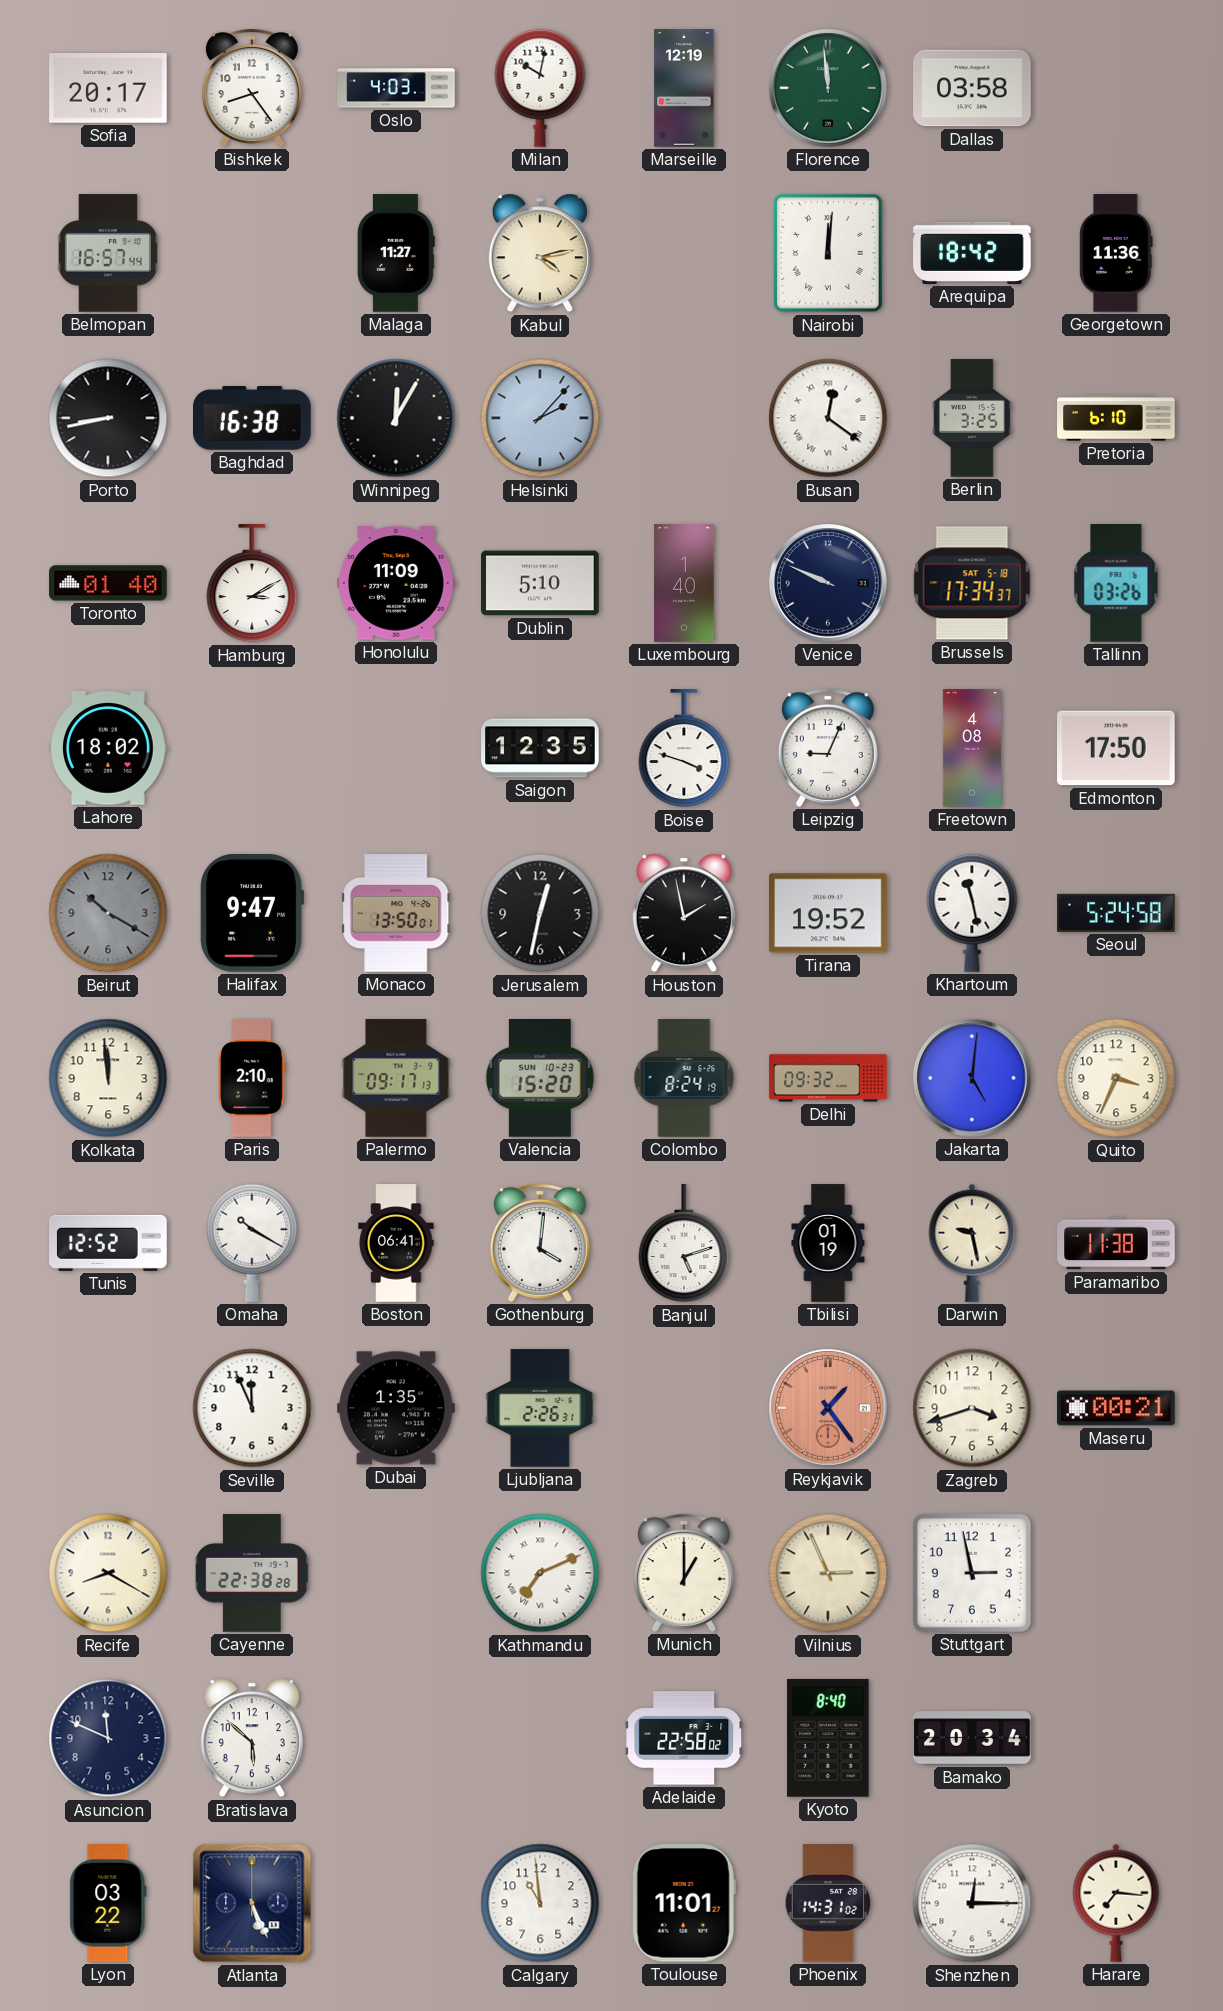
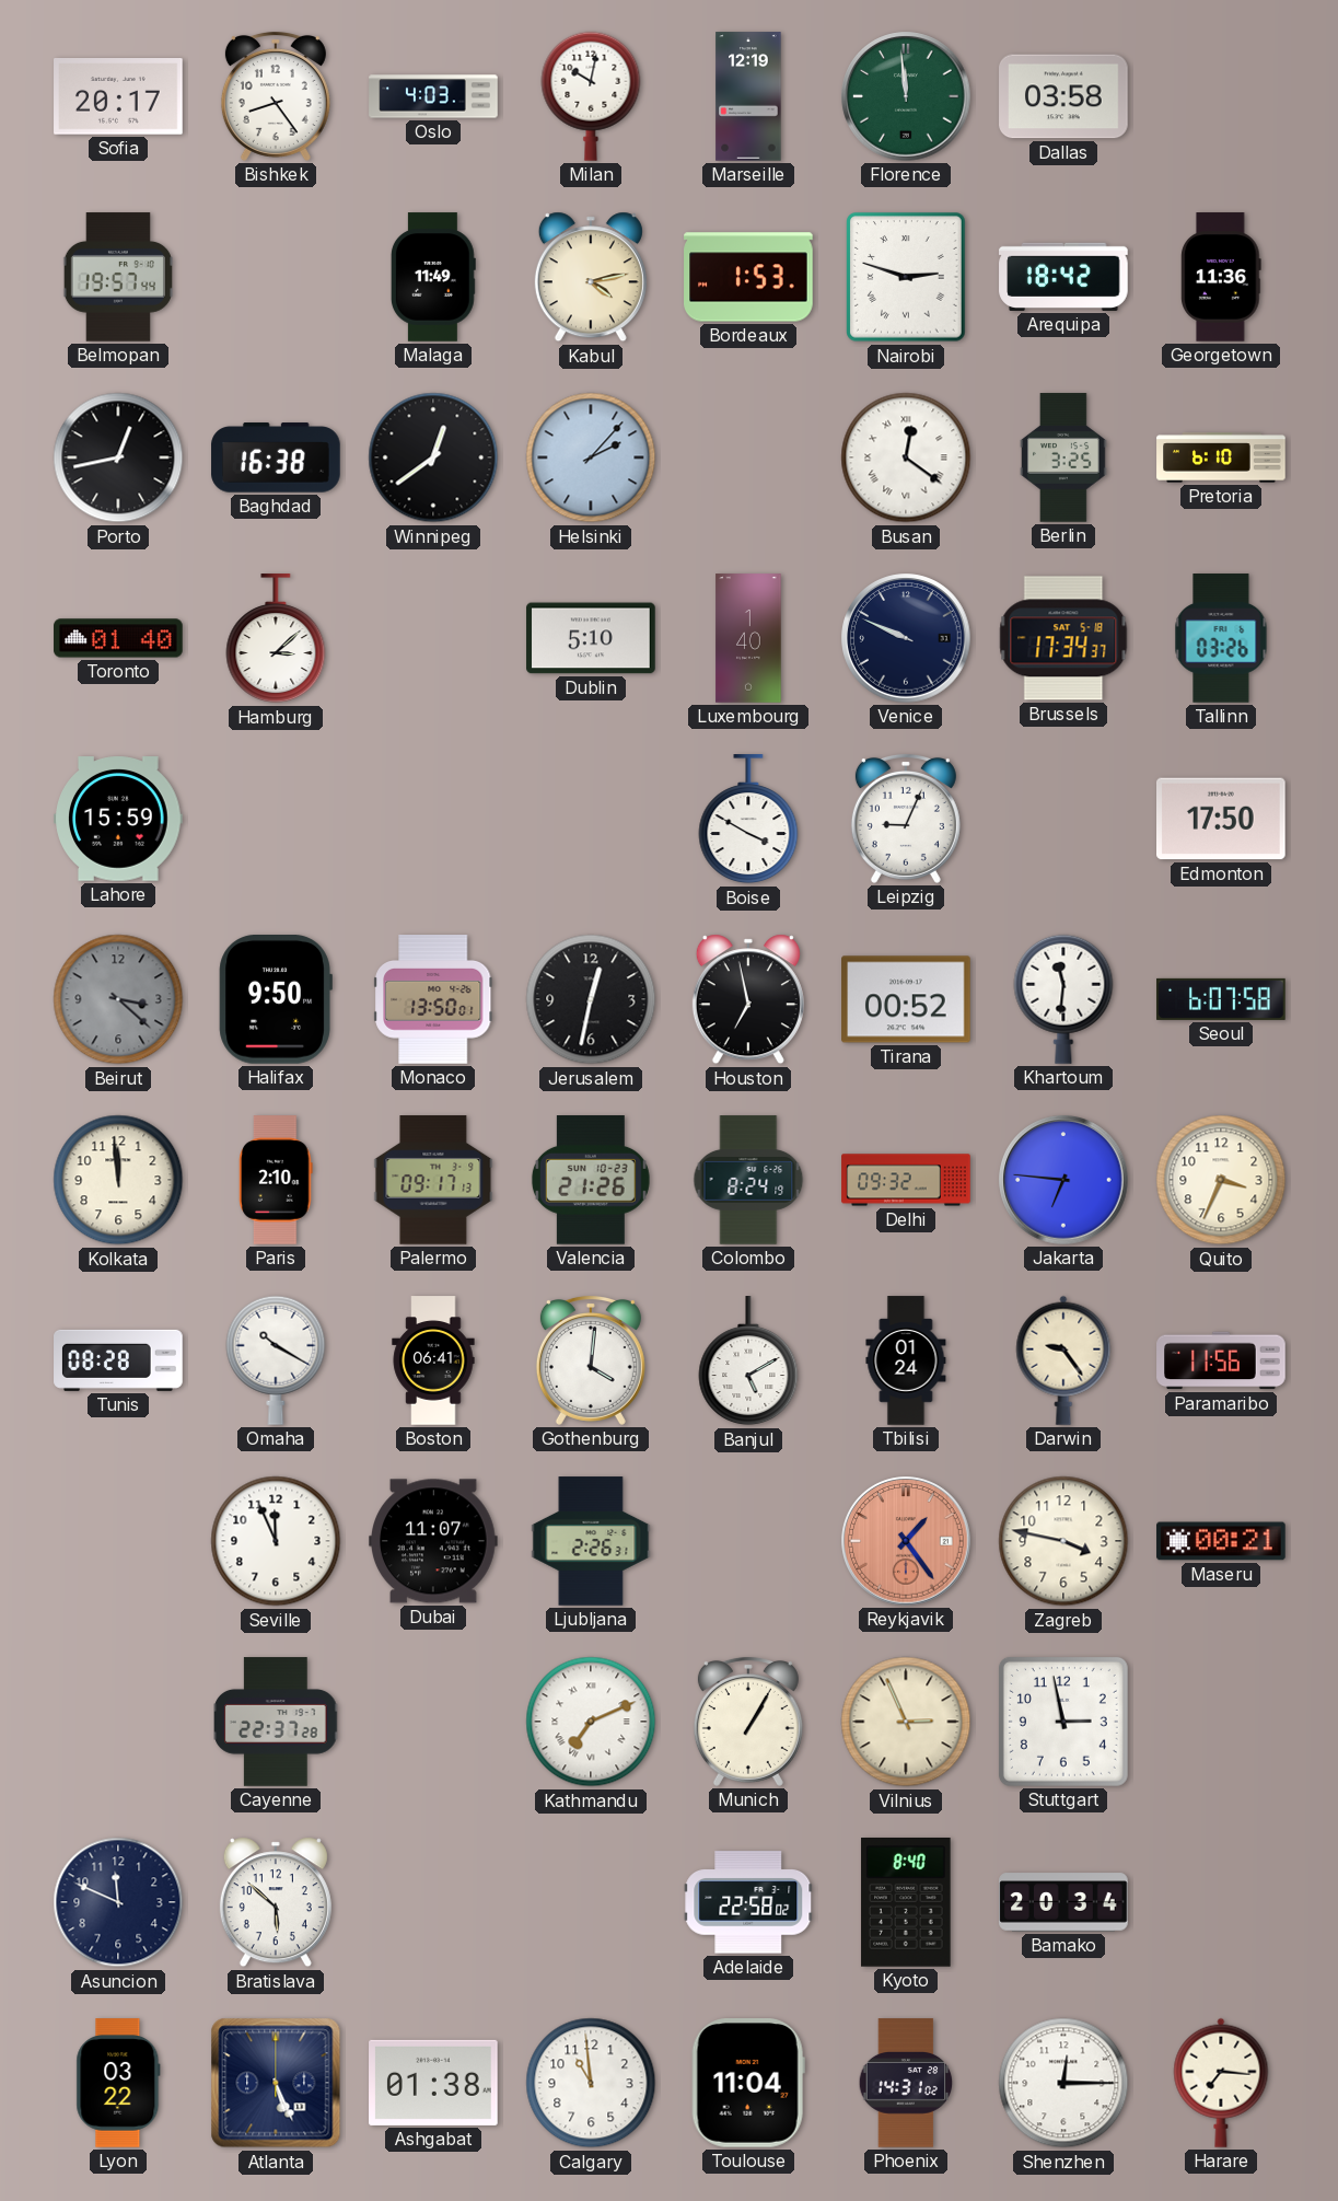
Belmopan: 16:57 -> 19:57
Malaga: 11:27 -> 11:49
Bordeaux: none -> 1:53
Nairobi: 12:01 -> 2:48
Porto: 8:43 -> 12:43
Winnipeg: 12:05 -> 12:39
Hamburg: 3:10 -> 3:08
Honolulu: 11:09 -> none
Lahore: 18:02 -> 15:59
Saigon: 12:35 -> none
Boise: 3:48 -> 3:50
Freetown: 4:08 -> none
Beirut: 10:20 -> 3:22
Halifax: 9:47 -> 9:50
Houston: 1:58 -> 6:58
Tirana: 19:52 -> 00:52
Khartoum: 11:28 -> 11:31
Seoul: 5:24 -> 6:07
Valencia: 15:20 -> 21:26
Jakarta: 5:01 -> 6:46
Tunis: 12:52 -> 08:28
Banjul: 5:12 -> 5:10
Tbilisi: 01:19 -> 01:24
Darwin: 9:28 -> 9:24
Paramaribo: 11:38 -> 11:56
Dubai: 1:35 -> 11:07
Zagreb: 3:42 -> 3:47
Recife: 8:20 -> none
Cayenne: 22:38 -> 22:37
Munich: 1:00 -> 1:05
Ashgabat: none -> 01:38
Toulouse: 11:01 -> 11:04
